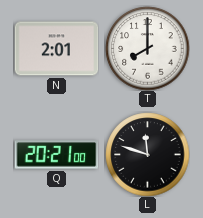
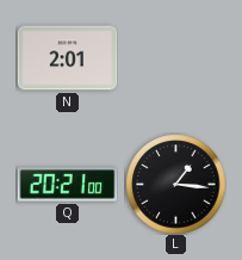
T: 8:00 -> none
L: 11:48 -> 1:16
